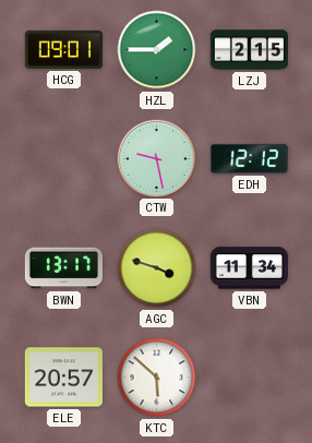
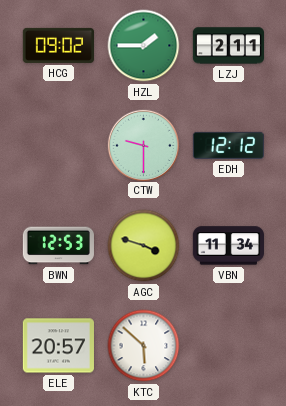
HCG: 09:01 -> 09:02
LZJ: 2:15 -> 2:11
CTW: 9:28 -> 9:30
BWN: 13:17 -> 12:53
